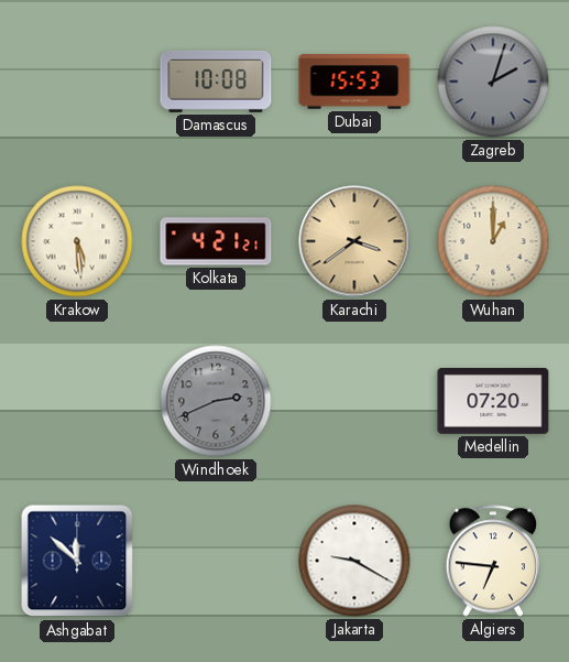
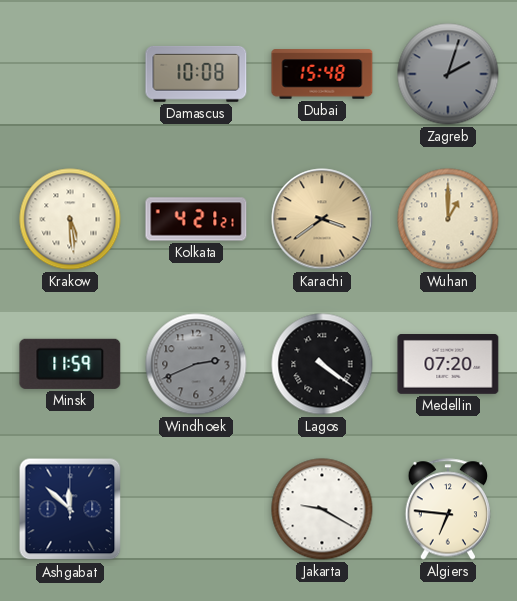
Dubai: 15:53 -> 15:48
Minsk: none -> 11:59
Lagos: none -> 4:21
